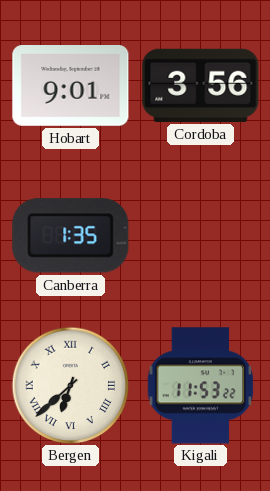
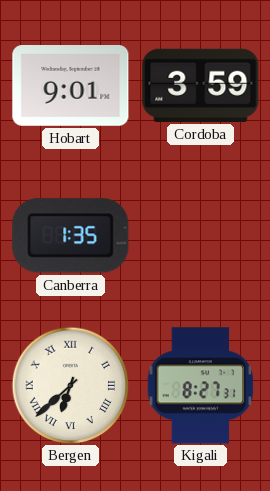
Cordoba: 3:56 -> 3:59
Kigali: 11:53 -> 8:27
